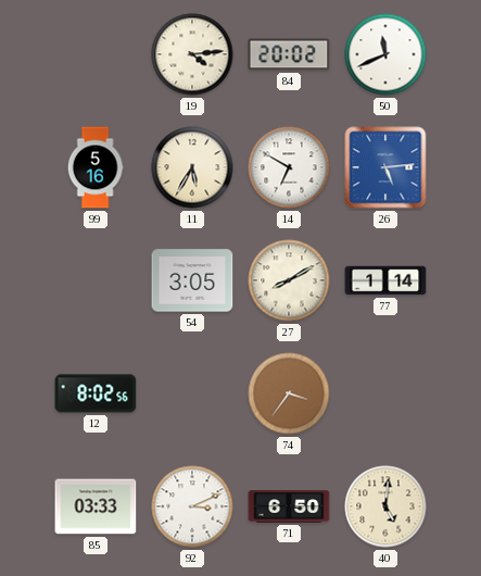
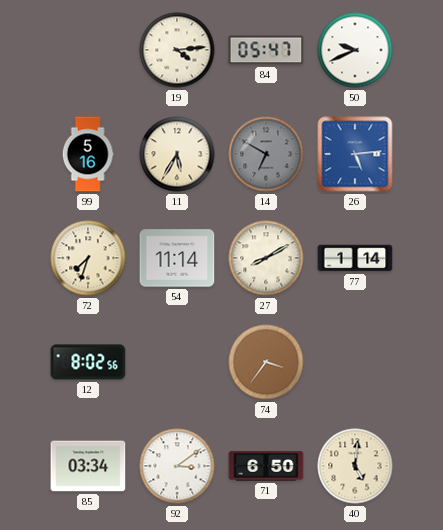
84: 20:02 -> 05:47
50: 11:41 -> 9:41
14 dial: white -> grey
72: none -> 7:33
54: 3:05 -> 11:14
85: 03:33 -> 03:34
92: 3:11 -> 3:09
